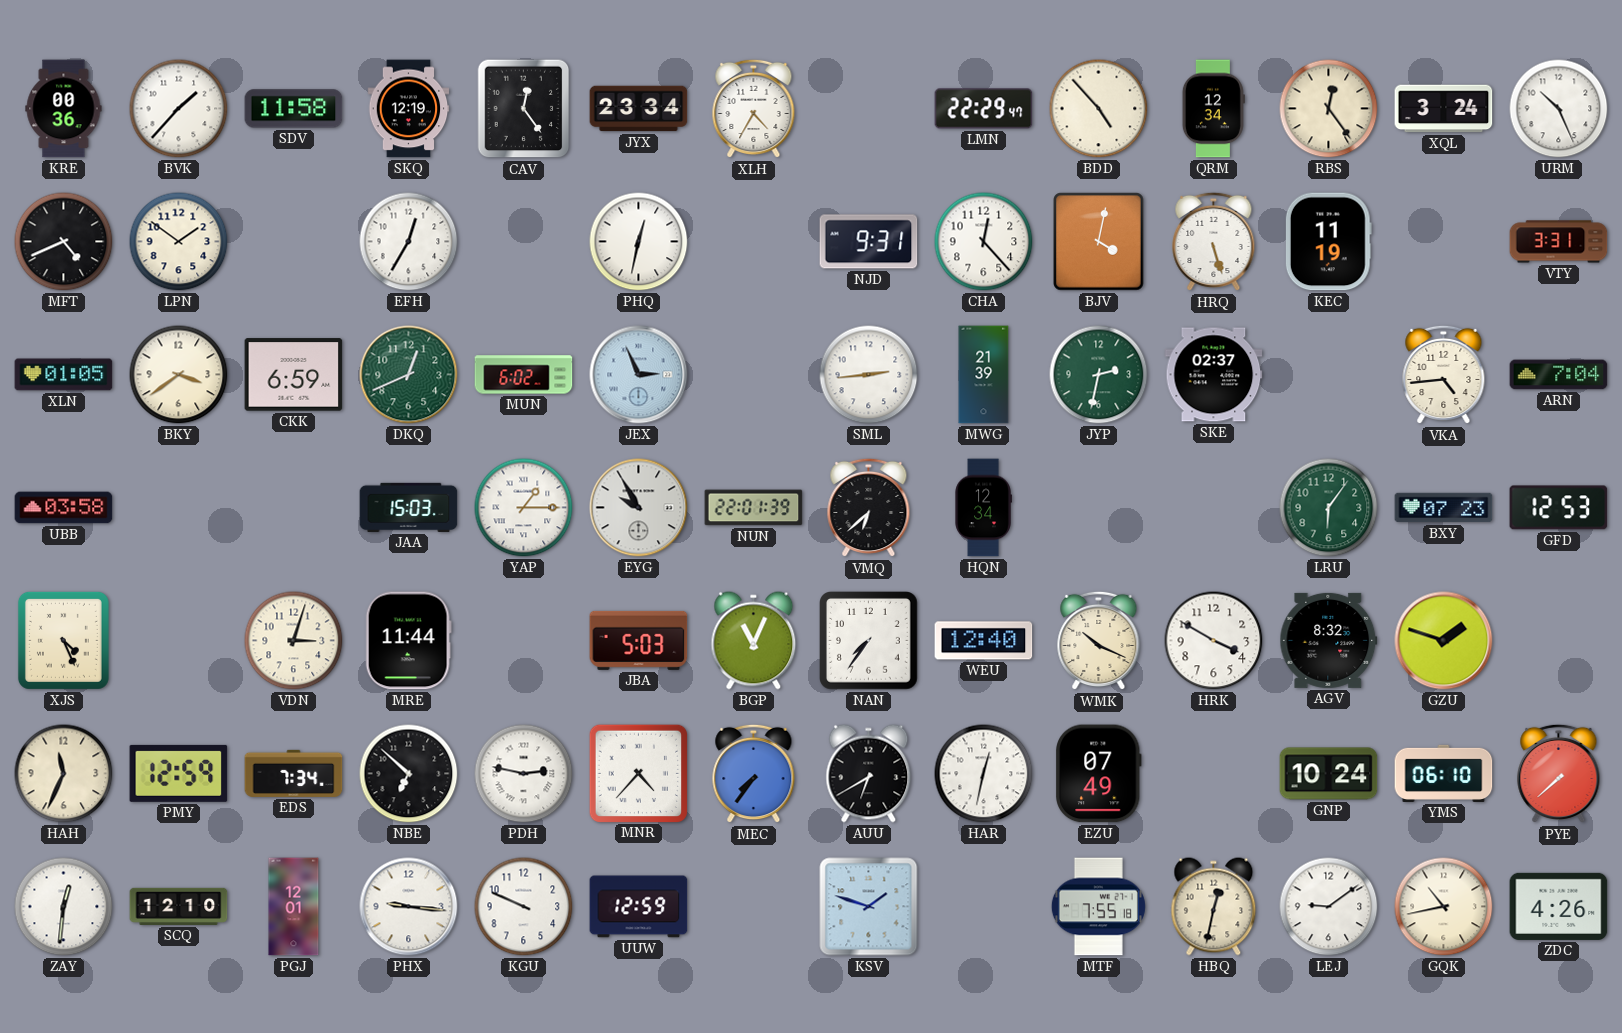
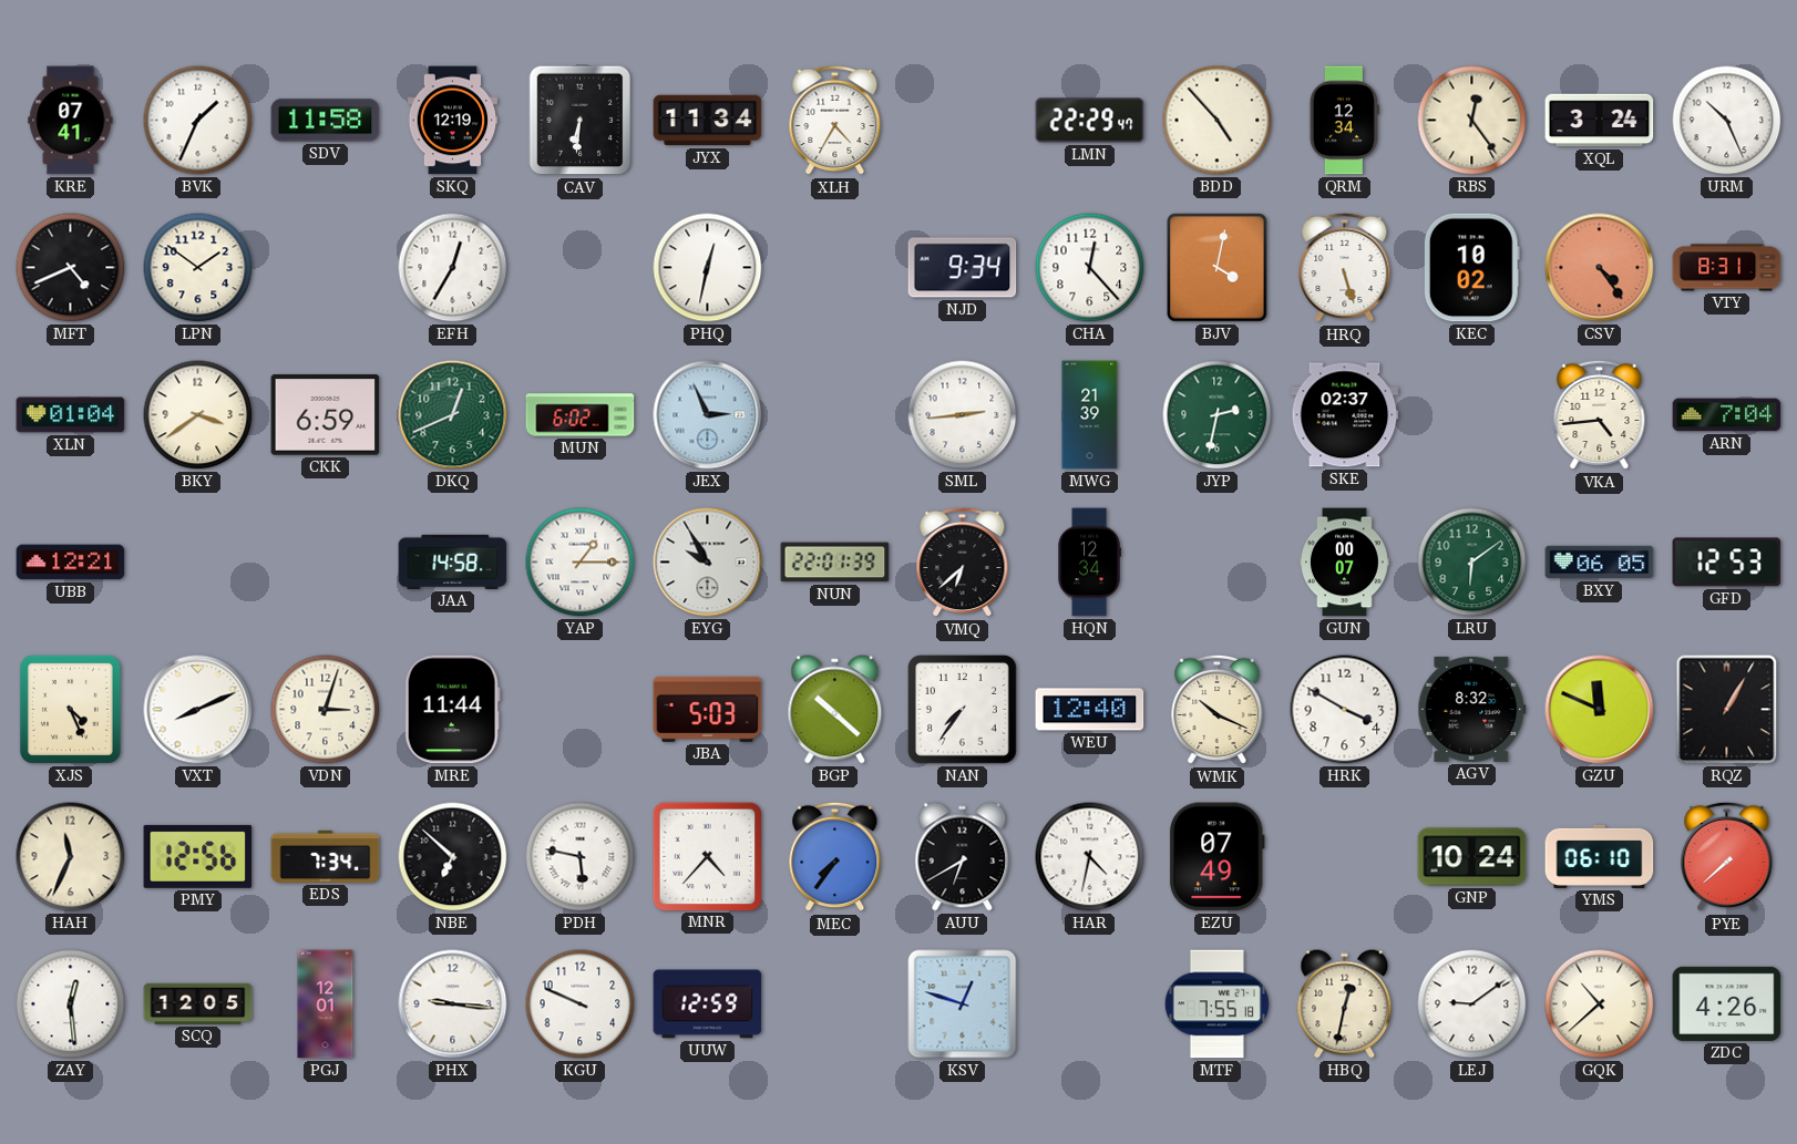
KRE: 00:36 -> 07:41
BVK: 1:37 -> 1:34
CAV: 12:24 -> 6:31
JYX: 23:34 -> 11:34
NJD: 9:31 -> 9:34
KEC: 11:19 -> 10:02
CSV: none -> 4:24
VTY: 3:31 -> 8:31
XLN: 01:05 -> 01:04
UBB: 03:58 -> 12:21
JAA: 15:03 -> 14:58
GUN: none -> 00:07
LRU: 6:06 -> 6:09
BXY: 07:23 -> 06:05
VXT: none -> 8:11
BGP: 11:04 -> 10:22
GZU: 1:48 -> 11:49
RQZ: none -> 1:05
PMY: 12:59 -> 12:56
PDH: 2:47 -> 5:47
HAR: 12:32 -> 4:32
ZAY: 12:31 -> 12:29
SCQ: 12:10 -> 12:05
KSV: 1:48 -> 12:48
GQK: 10:43 -> 10:38
